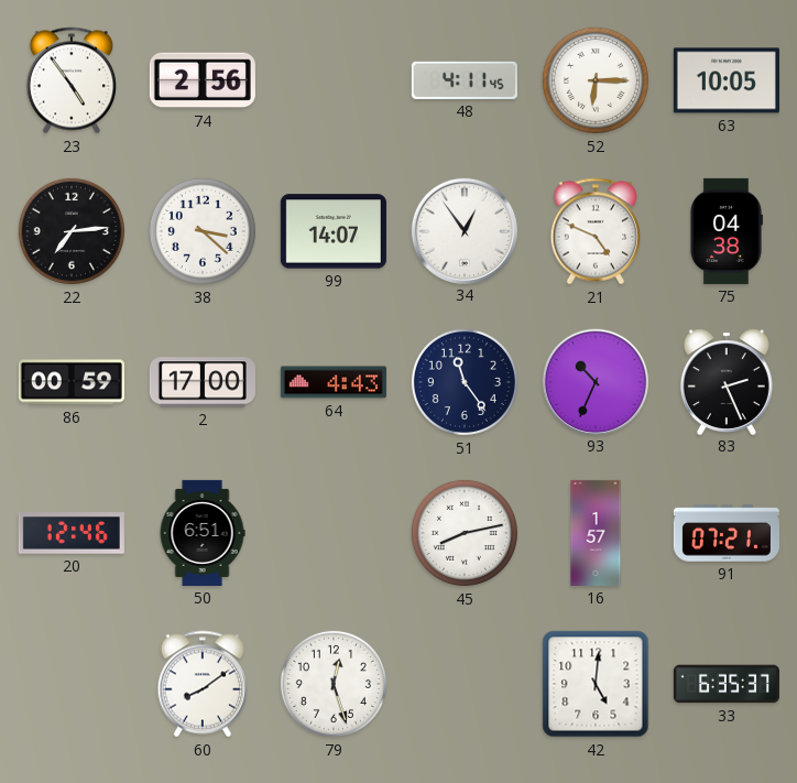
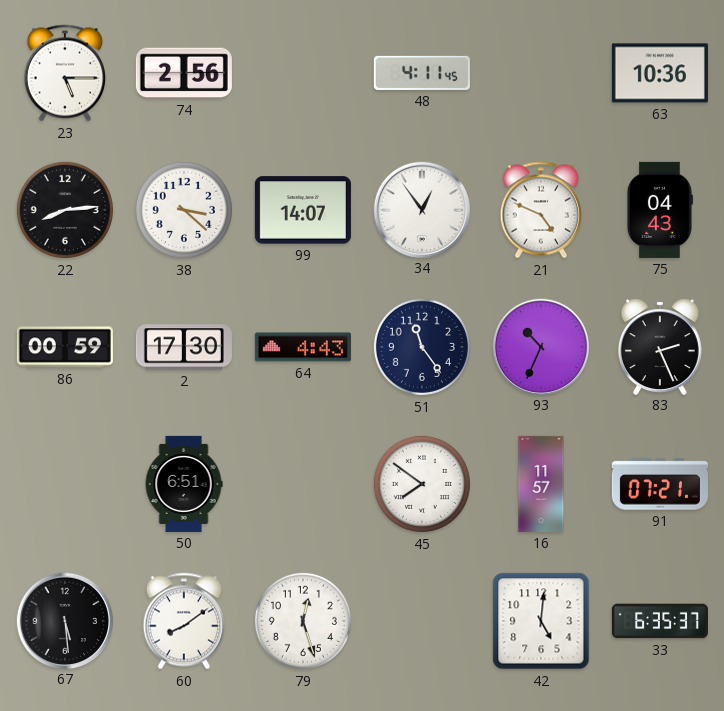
23: 4:54 -> 5:15
52: 6:15 -> none
63: 10:05 -> 10:36
22: 7:14 -> 8:14
75: 04:38 -> 04:43
2: 17:00 -> 17:30
20: 12:46 -> none
45: 8:13 -> 7:51
16: 1:57 -> 11:57
67: none -> 5:29
